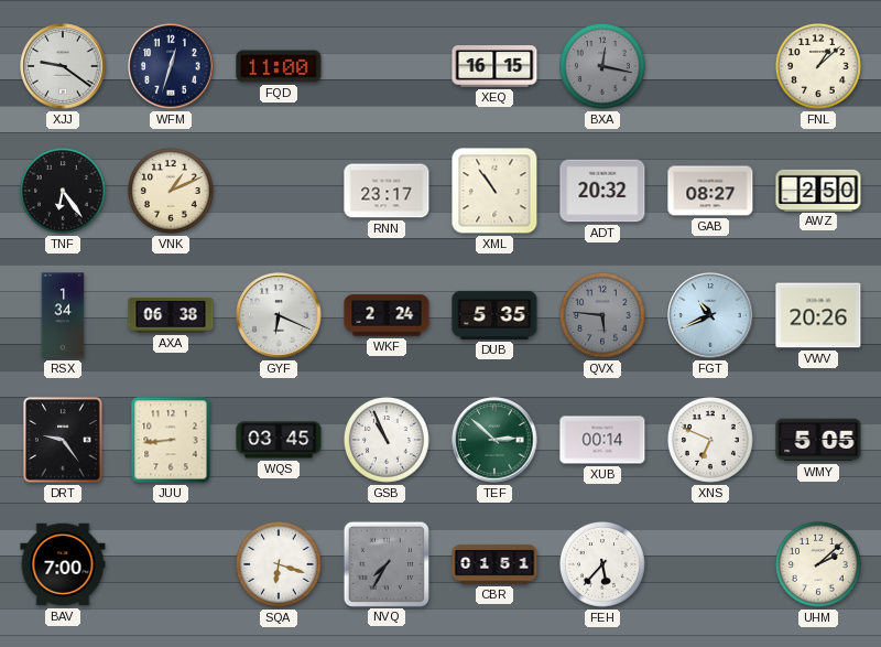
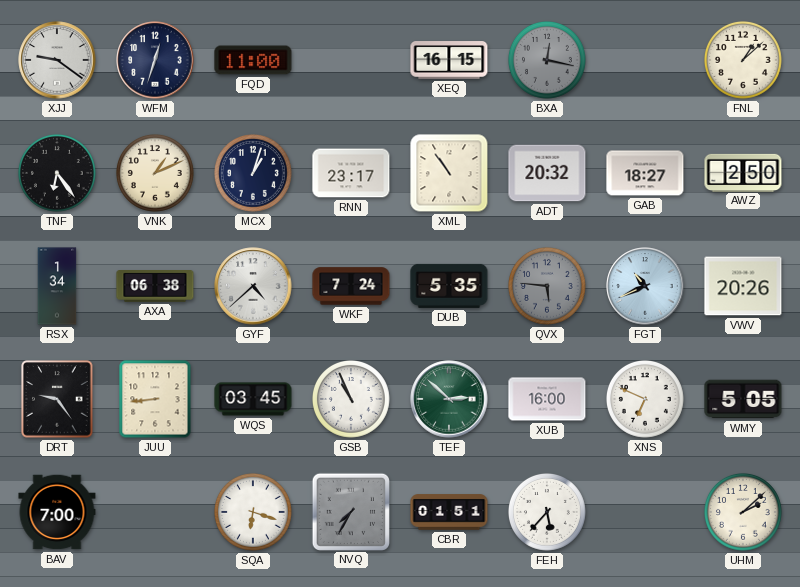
MCX: none -> 1:03
GAB: 08:27 -> 18:27
GYF: 6:19 -> 4:38
WKF: 2:24 -> 7:24
XUB: 00:14 -> 16:00
